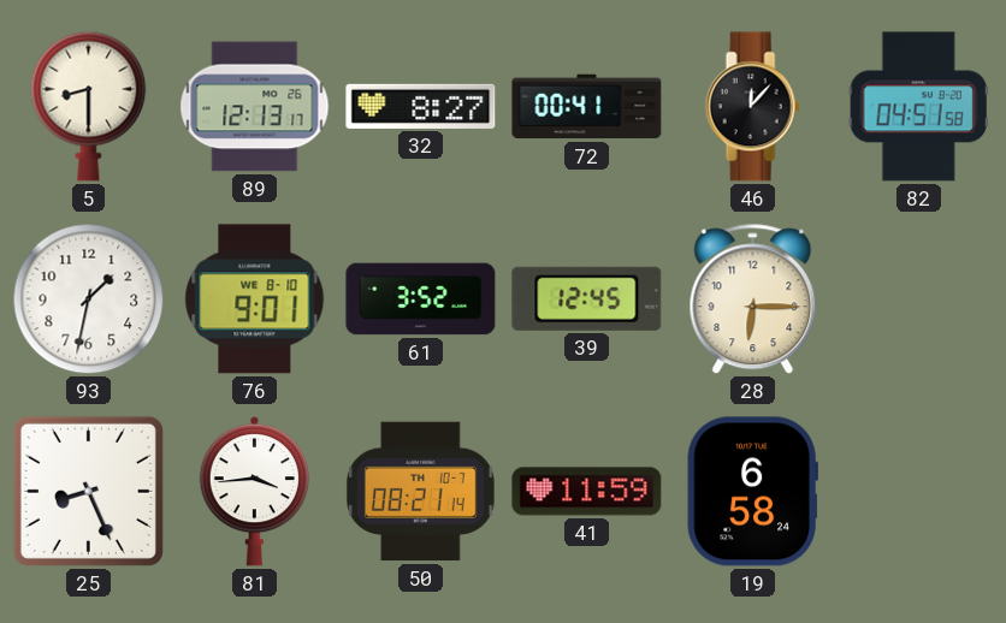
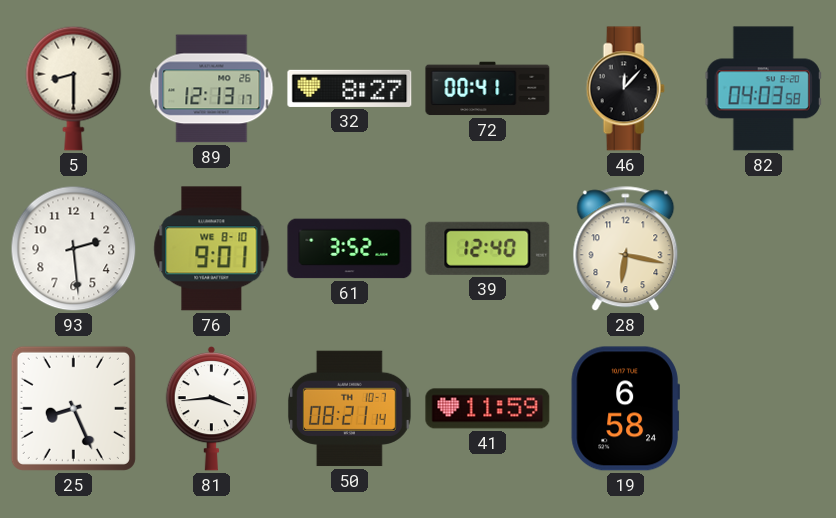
82: 04:51 -> 04:03
93: 1:32 -> 2:29
39: 12:45 -> 12:40
28: 6:15 -> 6:17
